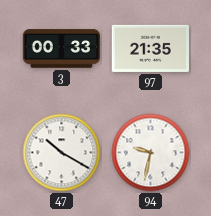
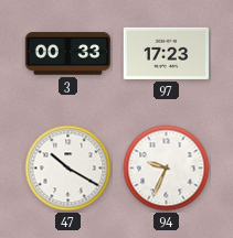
97: 21:35 -> 17:23
94: 9:32 -> 9:34
